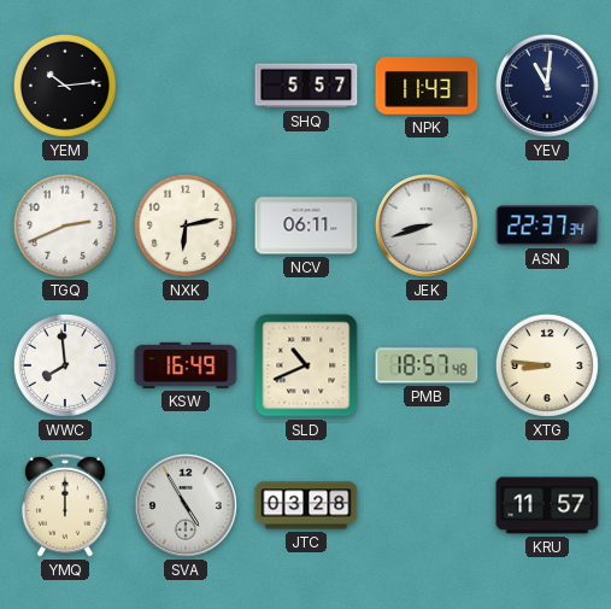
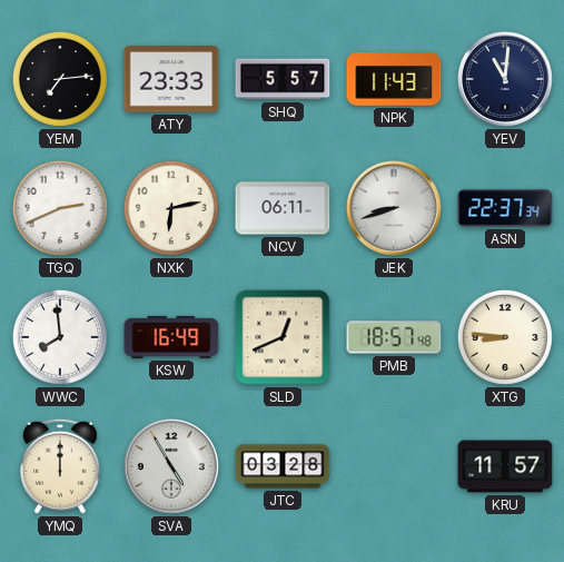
YEM: 10:14 -> 7:14
ATY: none -> 23:33
SLD: 10:41 -> 12:41
